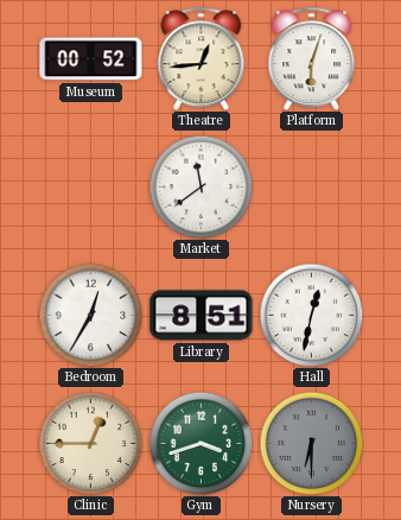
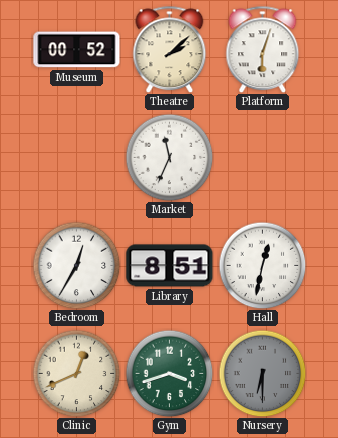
Theatre: 12:44 -> 2:08
Market: 11:39 -> 11:34
Clinic: 12:45 -> 12:41
